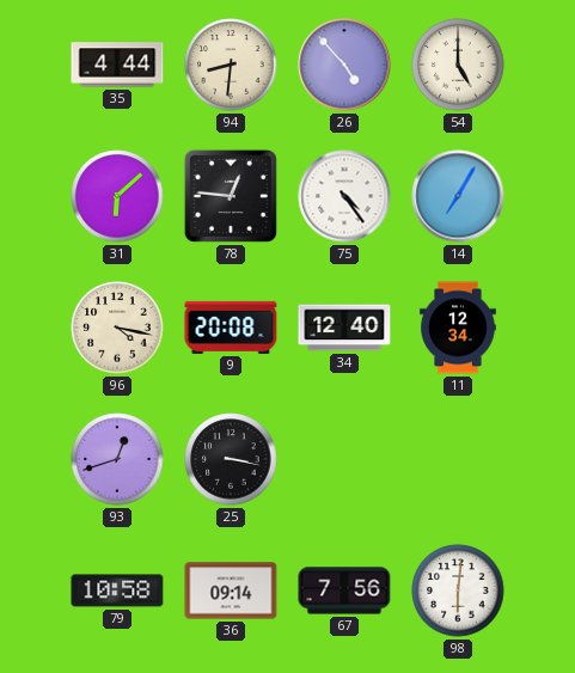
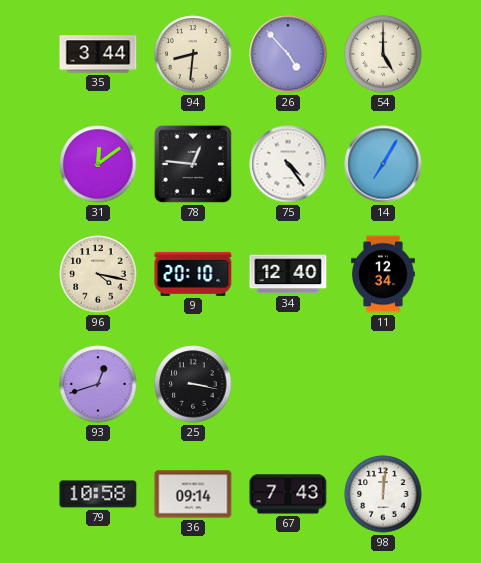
35: 4:44 -> 3:44
31: 6:08 -> 12:09
9: 20:08 -> 20:10
67: 7:56 -> 7:43
98: 6:01 -> 12:01
